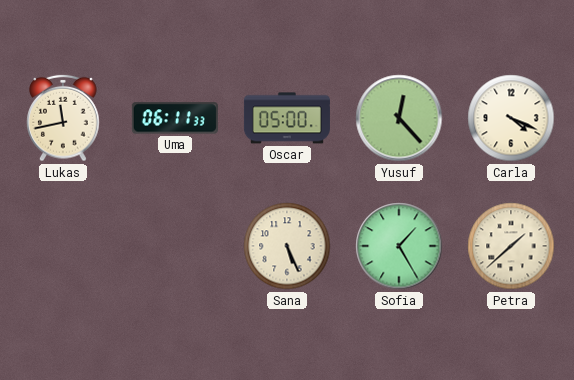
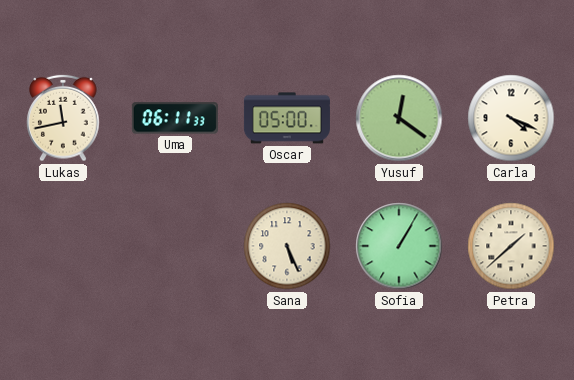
Yusuf: 12:23 -> 12:21
Sofia: 1:25 -> 1:05
